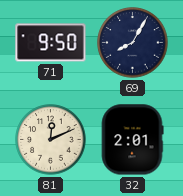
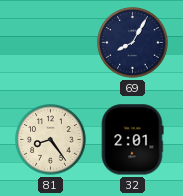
71: 9:50 -> none
81: 12:11 -> 8:24
